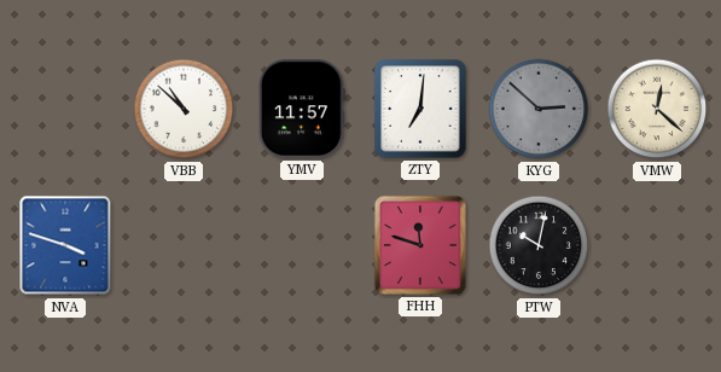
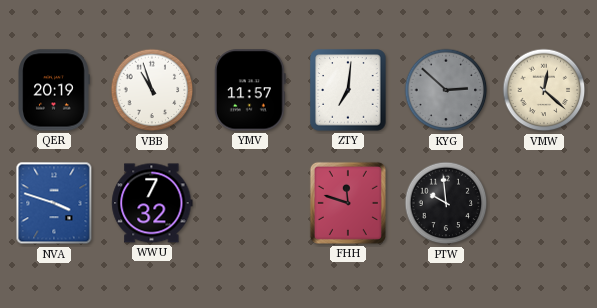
QER: none -> 20:19
VBB: 10:52 -> 10:57
WWU: none -> 7:32
PTW: 10:02 -> 9:59
